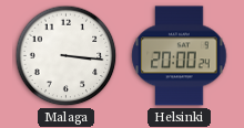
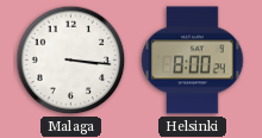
Helsinki: 20:00 -> 8:00
